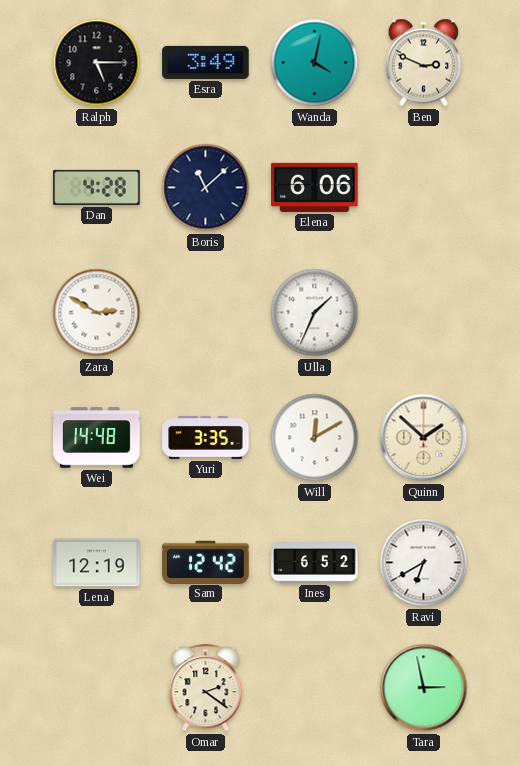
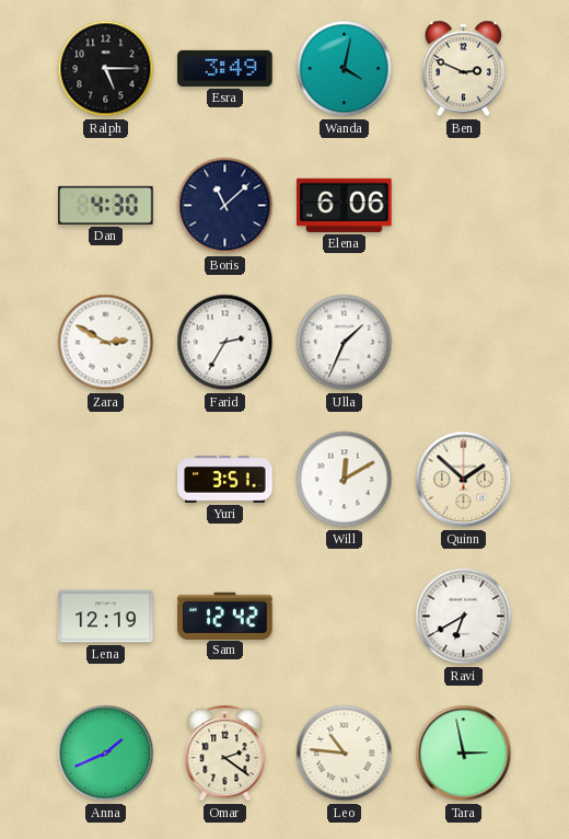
Dan: 4:28 -> 4:30
Farid: none -> 2:35
Wei: 14:48 -> none
Yuri: 3:35 -> 3:51
Ines: 6:52 -> none
Anna: none -> 1:41
Leo: none -> 10:46
